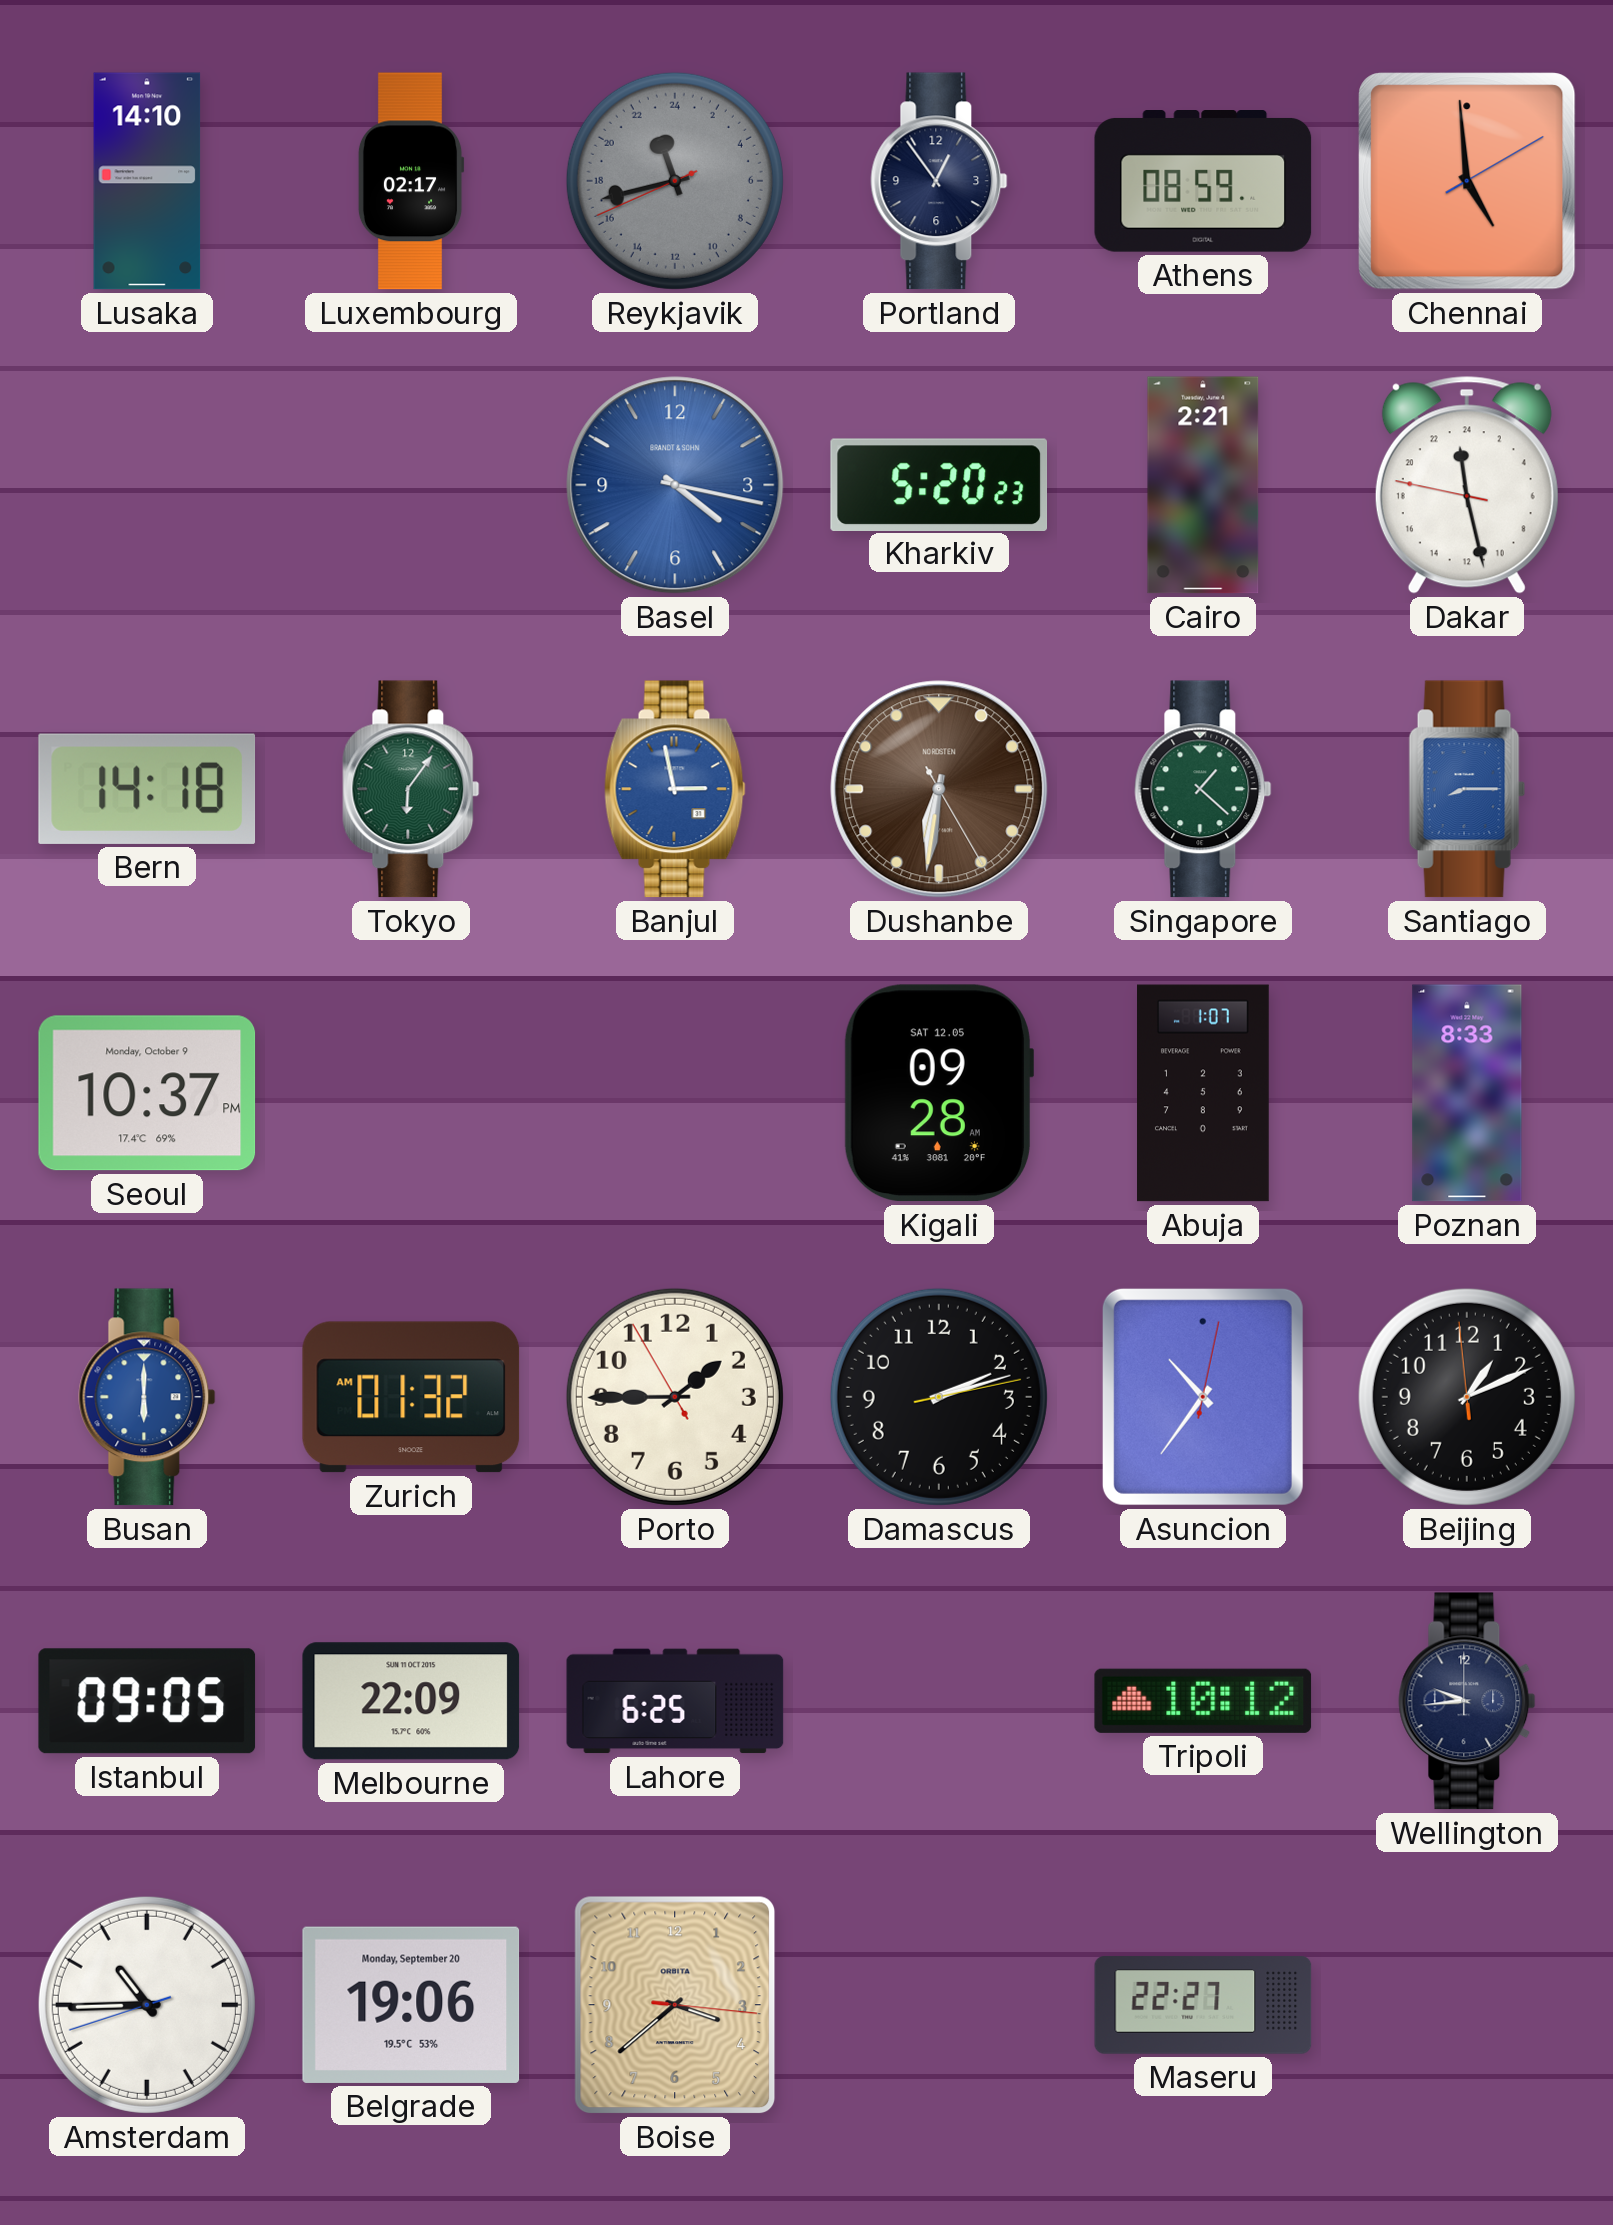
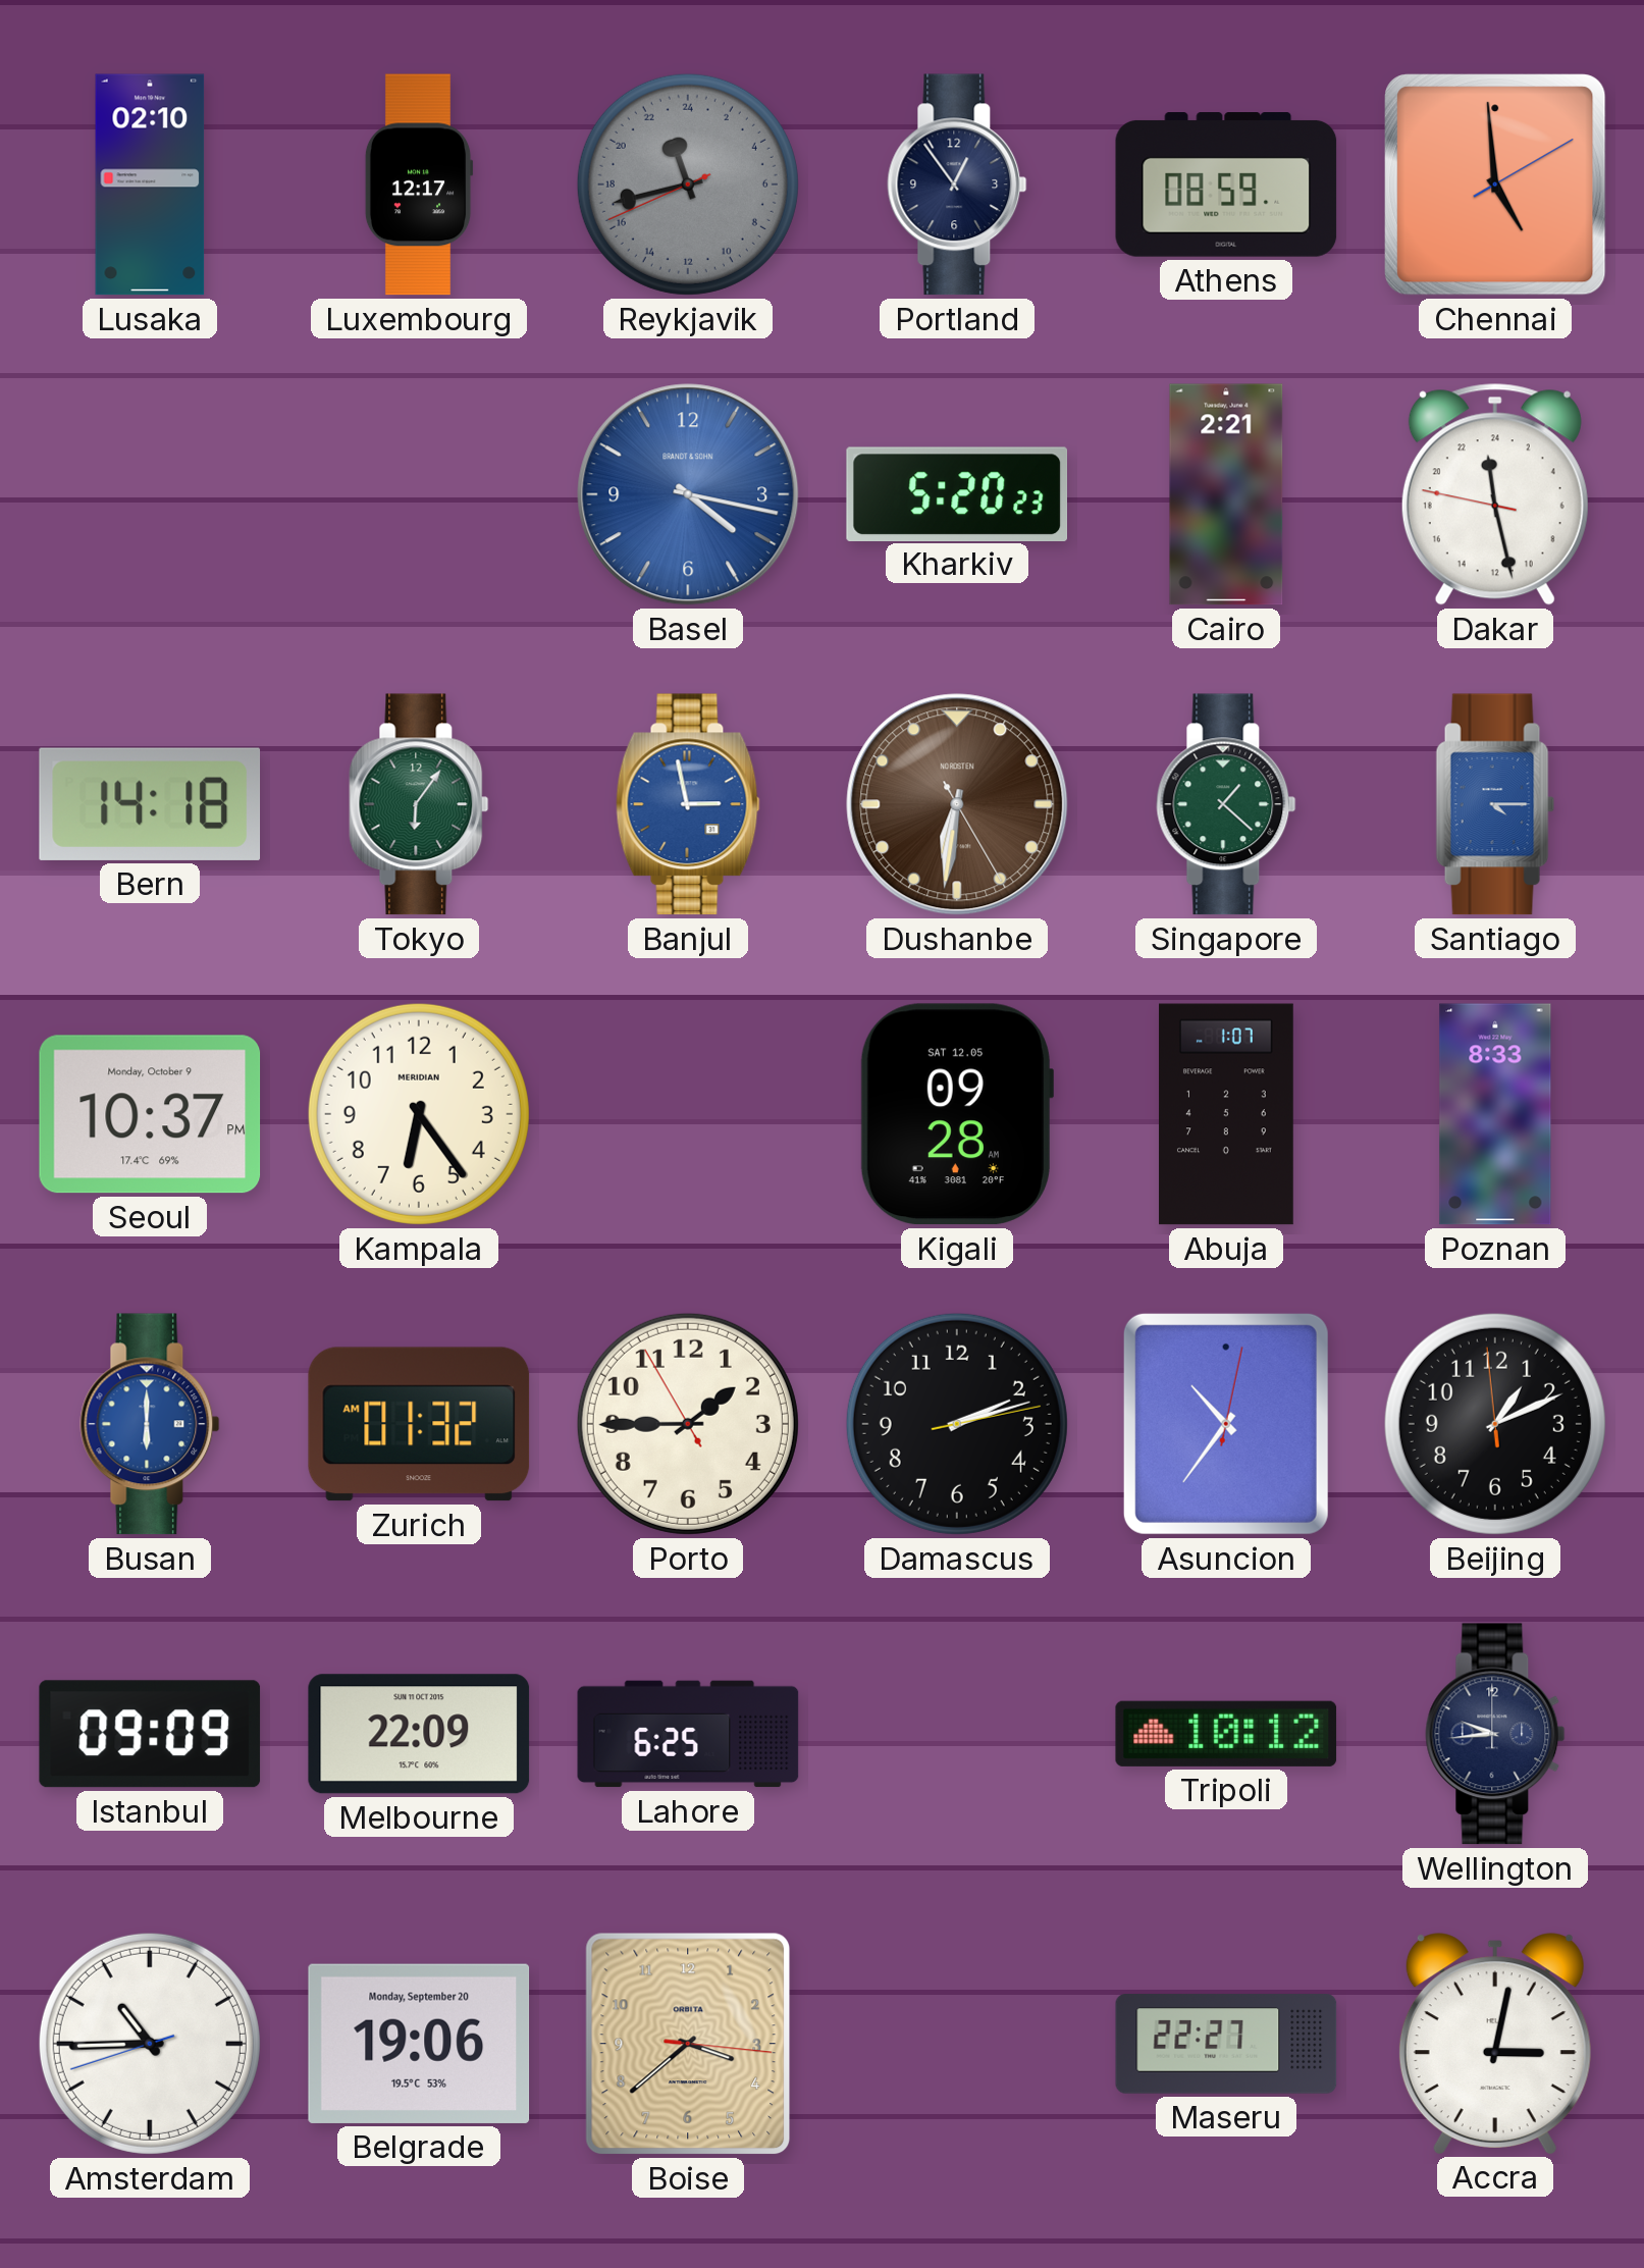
Lusaka: 14:10 -> 02:10
Luxembourg: 02:17 -> 12:17
Santiago: 8:15 -> 4:15
Kampala: none -> 6:24
Istanbul: 09:05 -> 09:09
Accra: none -> 3:02
